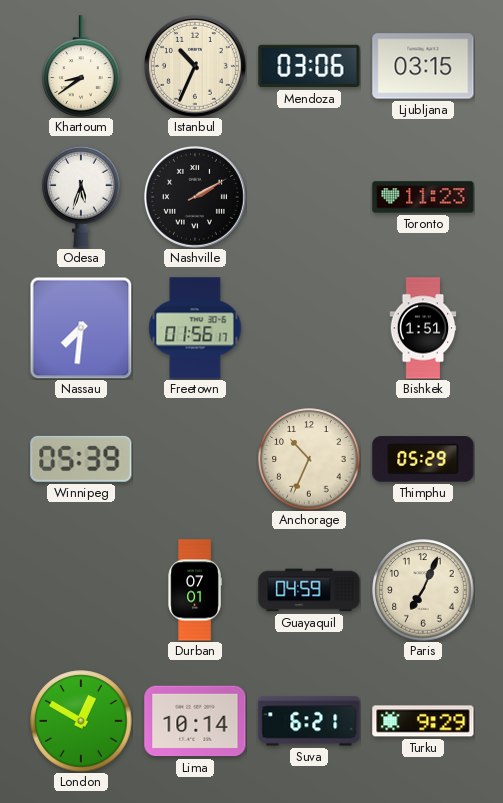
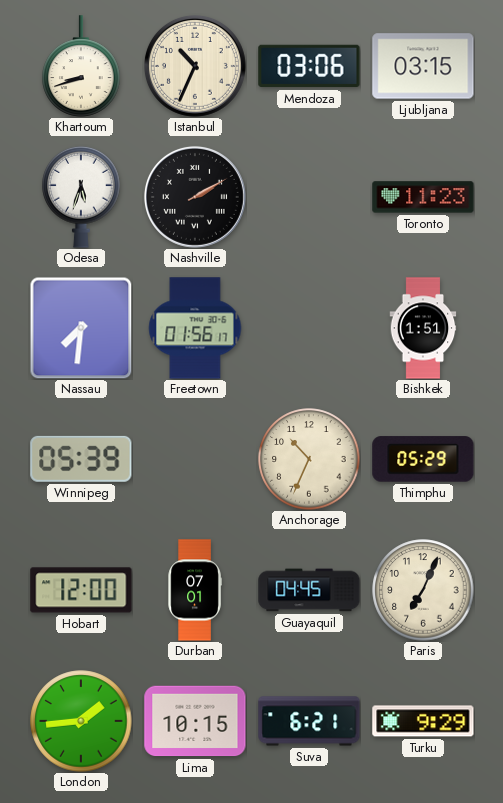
Khartoum: 8:39 -> 8:42
Hobart: none -> 12:00
Guayaquil: 04:59 -> 04:45
London: 12:50 -> 1:44
Lima: 10:14 -> 10:15
